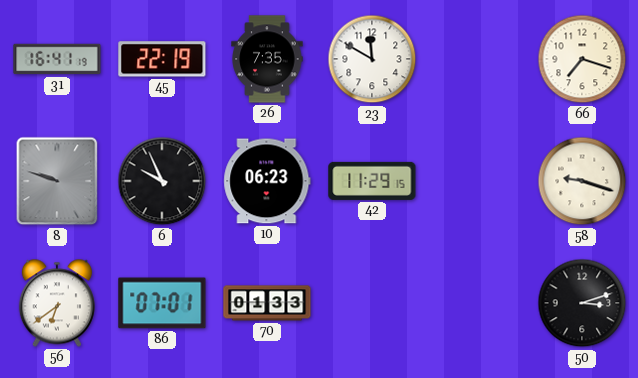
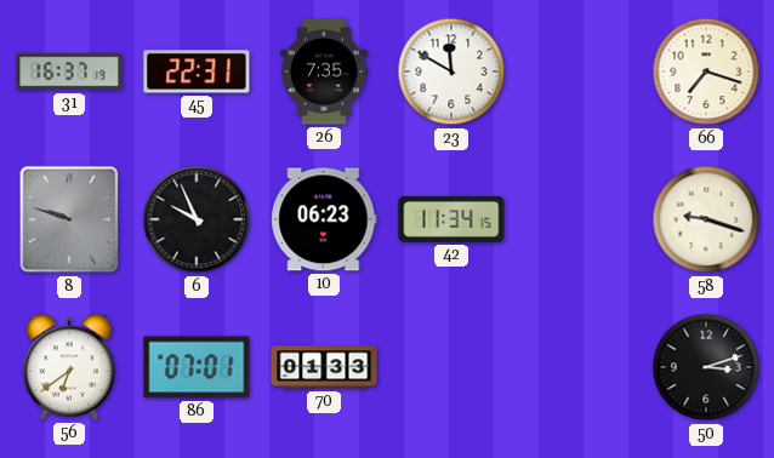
31: 16:41 -> 16:37
45: 22:19 -> 22:31
42: 11:29 -> 11:34
